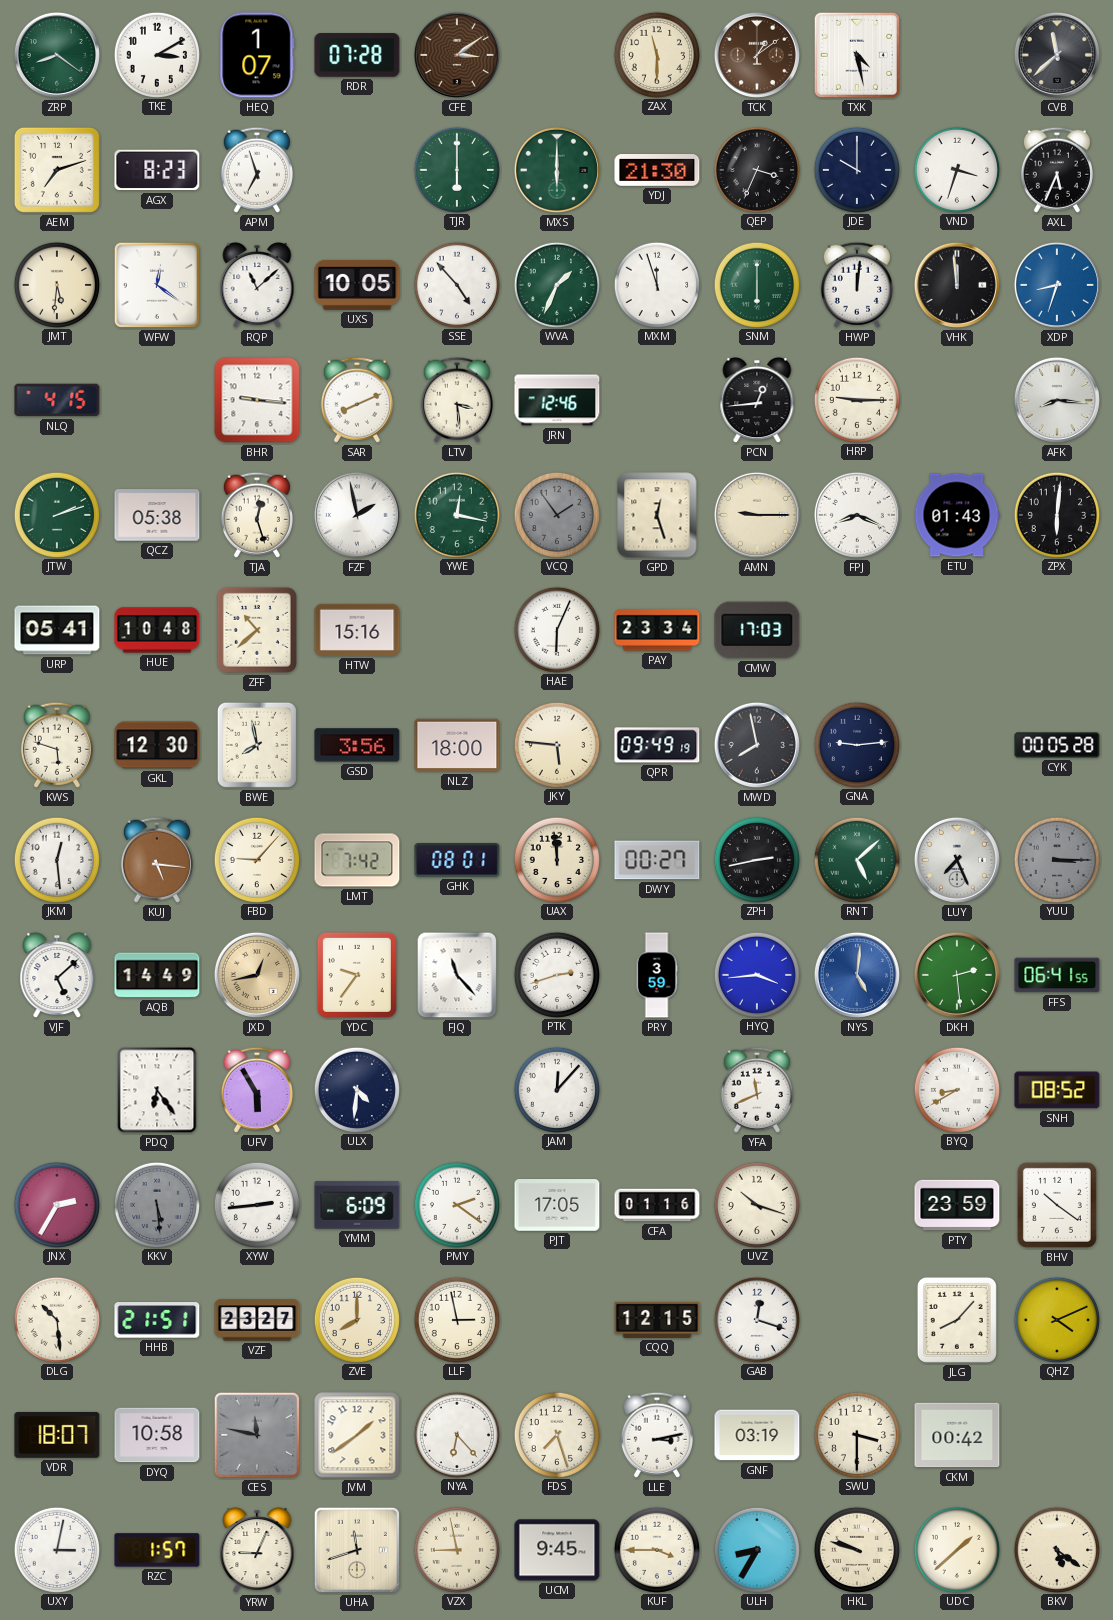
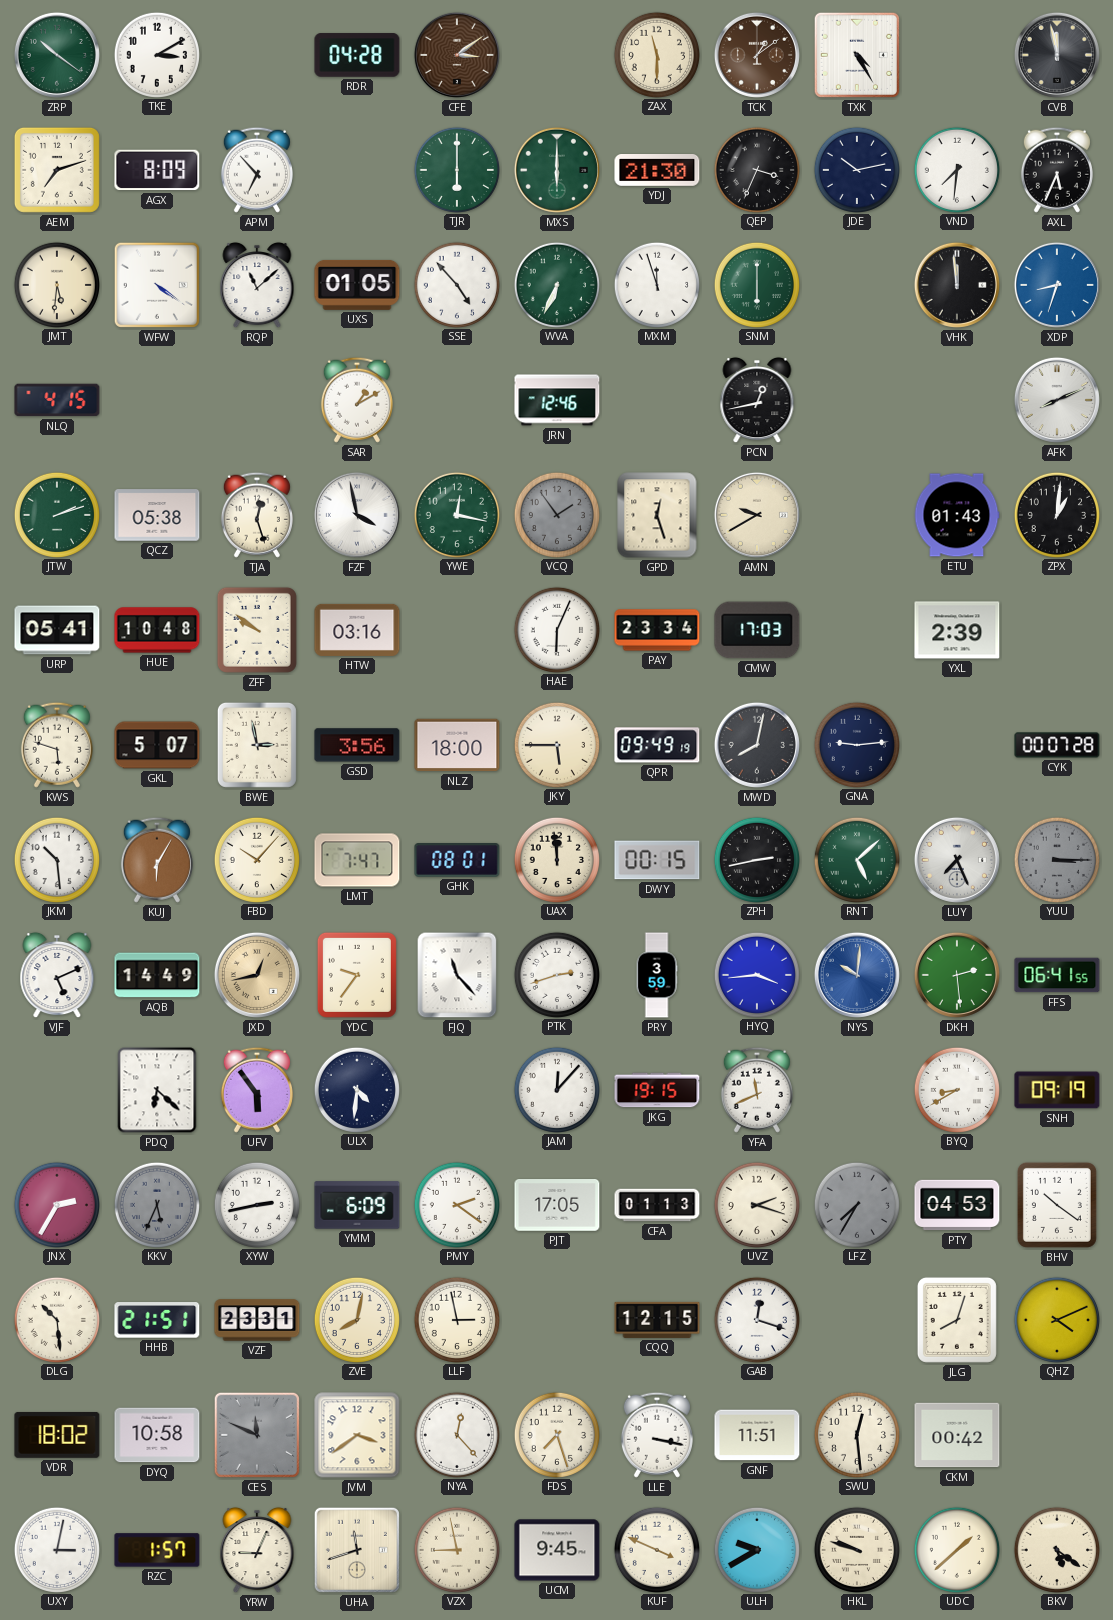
ZRP: 8:21 -> 10:21
HEQ: 1:07 -> none
RDR: 07:28 -> 04:28
TXK: 4:28 -> 4:25
CVB: 11:38 -> 11:58
AGX: 8:23 -> 8:09
APM: 6:57 -> 6:53
JDE: 10:00 -> 10:13
VND: 3:33 -> 7:31
WFW: 12:21 -> 4:21
UXS: 10:05 -> 01:05
WVA: 1:34 -> 6:34
HWP: 12:01 -> none
BHR: 9:16 -> none
SAR: 8:11 -> 1:10
LTV: 3:29 -> none
PCN: 12:44 -> 12:43
HRP: 9:15 -> none
AFK: 8:16 -> 8:11
FZF: 1:58 -> 3:58
AMN: 9:15 -> 9:40
FPJ: 8:19 -> none
ZPX: 6:01 -> 1:01
ZFF: 10:38 -> 9:51
HTW: 15:16 -> 03:16
YXL: none -> 2:39
GKL: 12:30 -> 5:07
BWE: 7:58 -> 2:58
JKY: 5:46 -> 5:45
MWD: 7:58 -> 8:02
CYK: 00:05 -> 00:07
JKM: 12:29 -> 10:29
KUJ: 5:16 -> 6:05
FBD: 9:07 -> 10:07
LMT: 7:42 -> 7:47
DWY: 00:27 -> 00:15
VJF: 5:08 -> 5:11
NYS: 5:01 -> 10:01
PDQ: 6:24 -> 6:22
UFV: 5:55 -> 5:54
JKG: none -> 19:15
SNH: 08:52 -> 09:19
KKV: 5:29 -> 5:34
XYW: 2:44 -> 2:43
CFA: 01:16 -> 01:13
UVZ: 10:18 -> 2:18
LFZ: none -> 7:35
PTY: 23:59 -> 04:53
VZF: 23:27 -> 23:31
ZVE: 8:00 -> 8:02
JLG: 8:07 -> 8:03
VDR: 18:07 -> 18:02
CES: 11:47 -> 11:49
JVM: 1:39 -> 3:39
NYA: 6:23 -> 12:23
LLE: 3:13 -> 3:17
GNF: 03:19 -> 11:51
SWU: 3:30 -> 12:29
KUF: 3:45 -> 3:49
ULH: 8:35 -> 9:40
